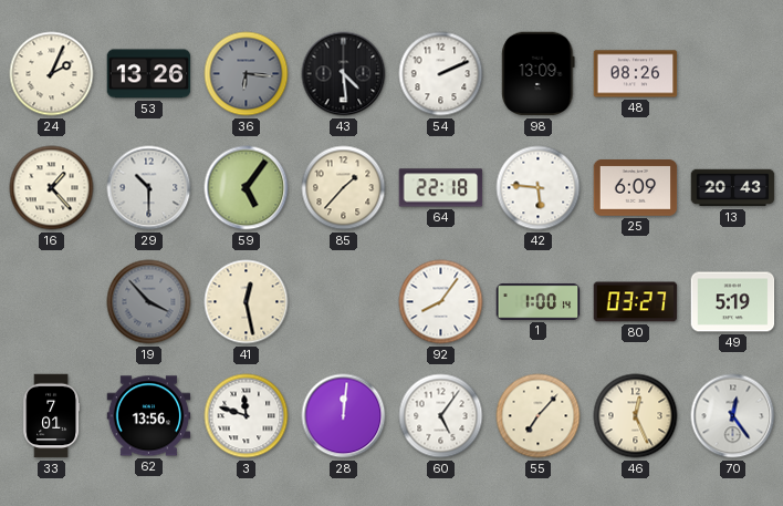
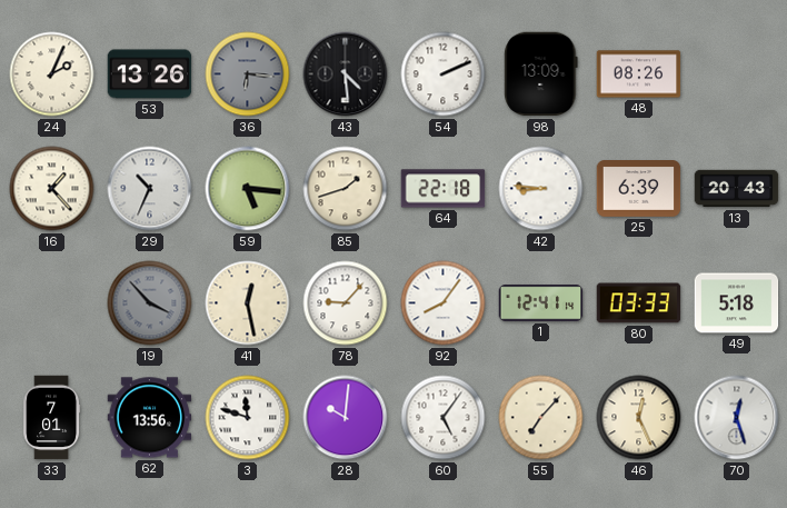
29: 10:30 -> 10:34
59: 5:06 -> 5:16
85: 1:37 -> 1:42
42: 5:46 -> 8:46
25: 6:09 -> 6:39
78: none -> 9:07
1: 1:00 -> 12:41
80: 03:27 -> 03:33
49: 5:19 -> 5:18
28: 12:01 -> 10:01
70: 12:24 -> 12:27
